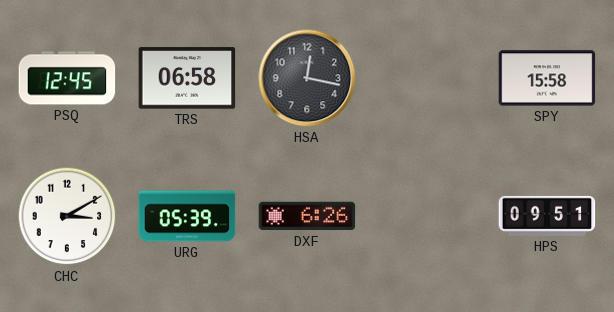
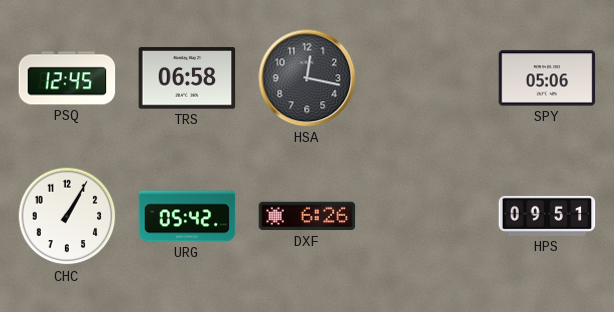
SPY: 15:58 -> 05:06
CHC: 3:10 -> 1:05
URG: 05:39 -> 05:42
